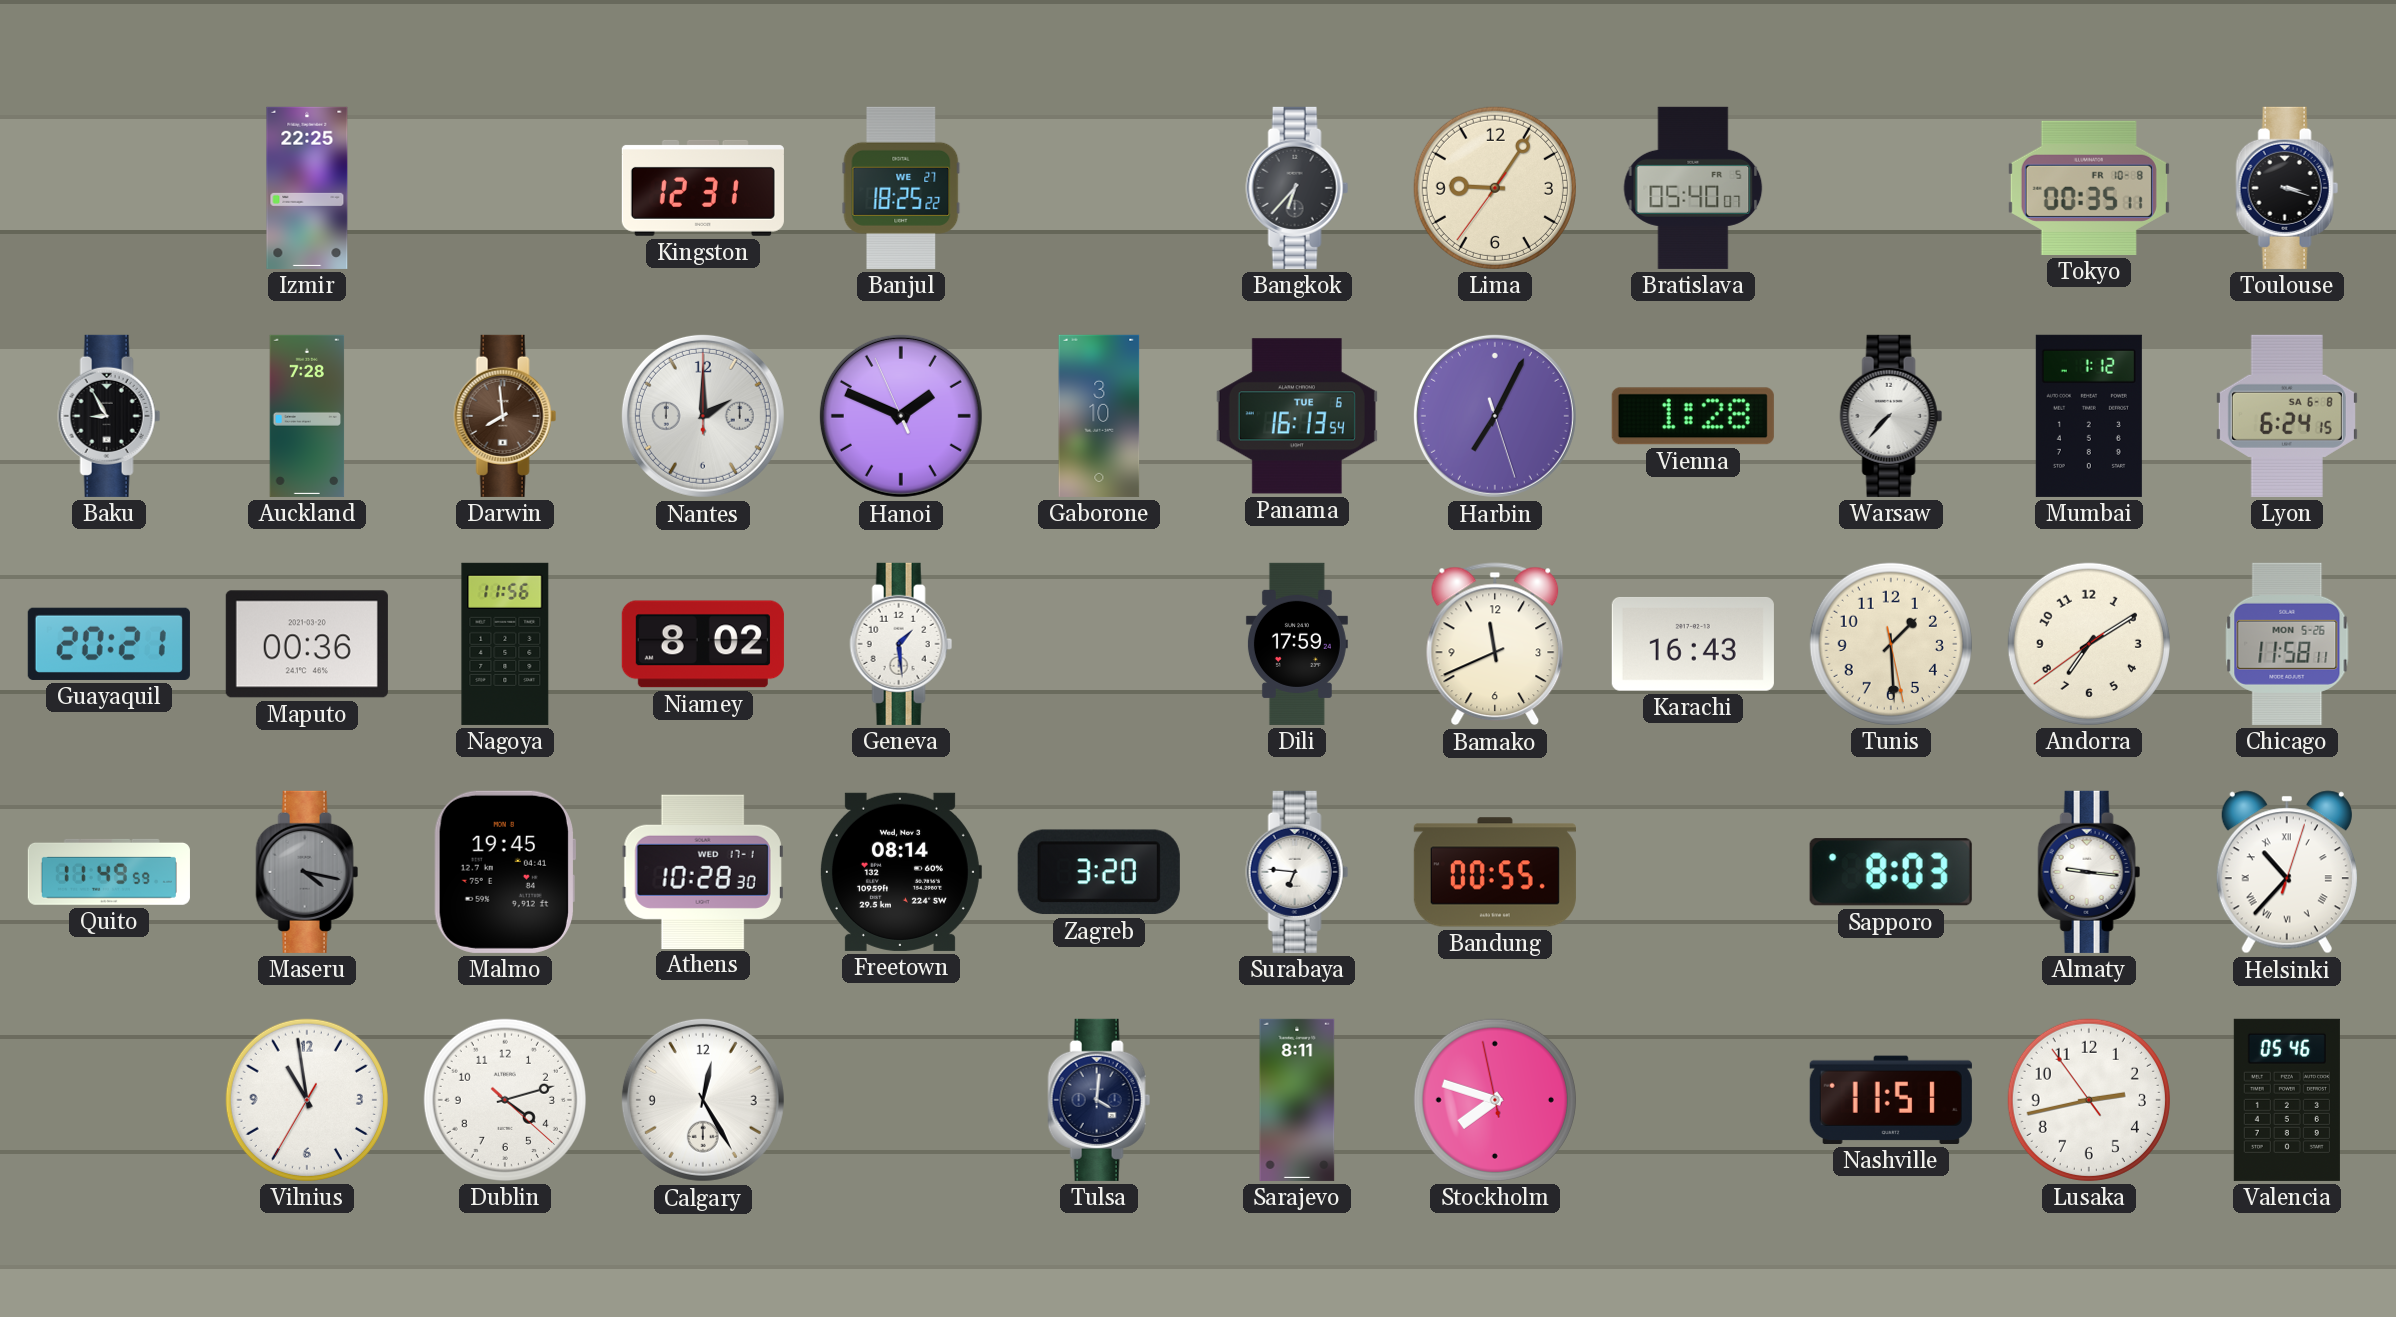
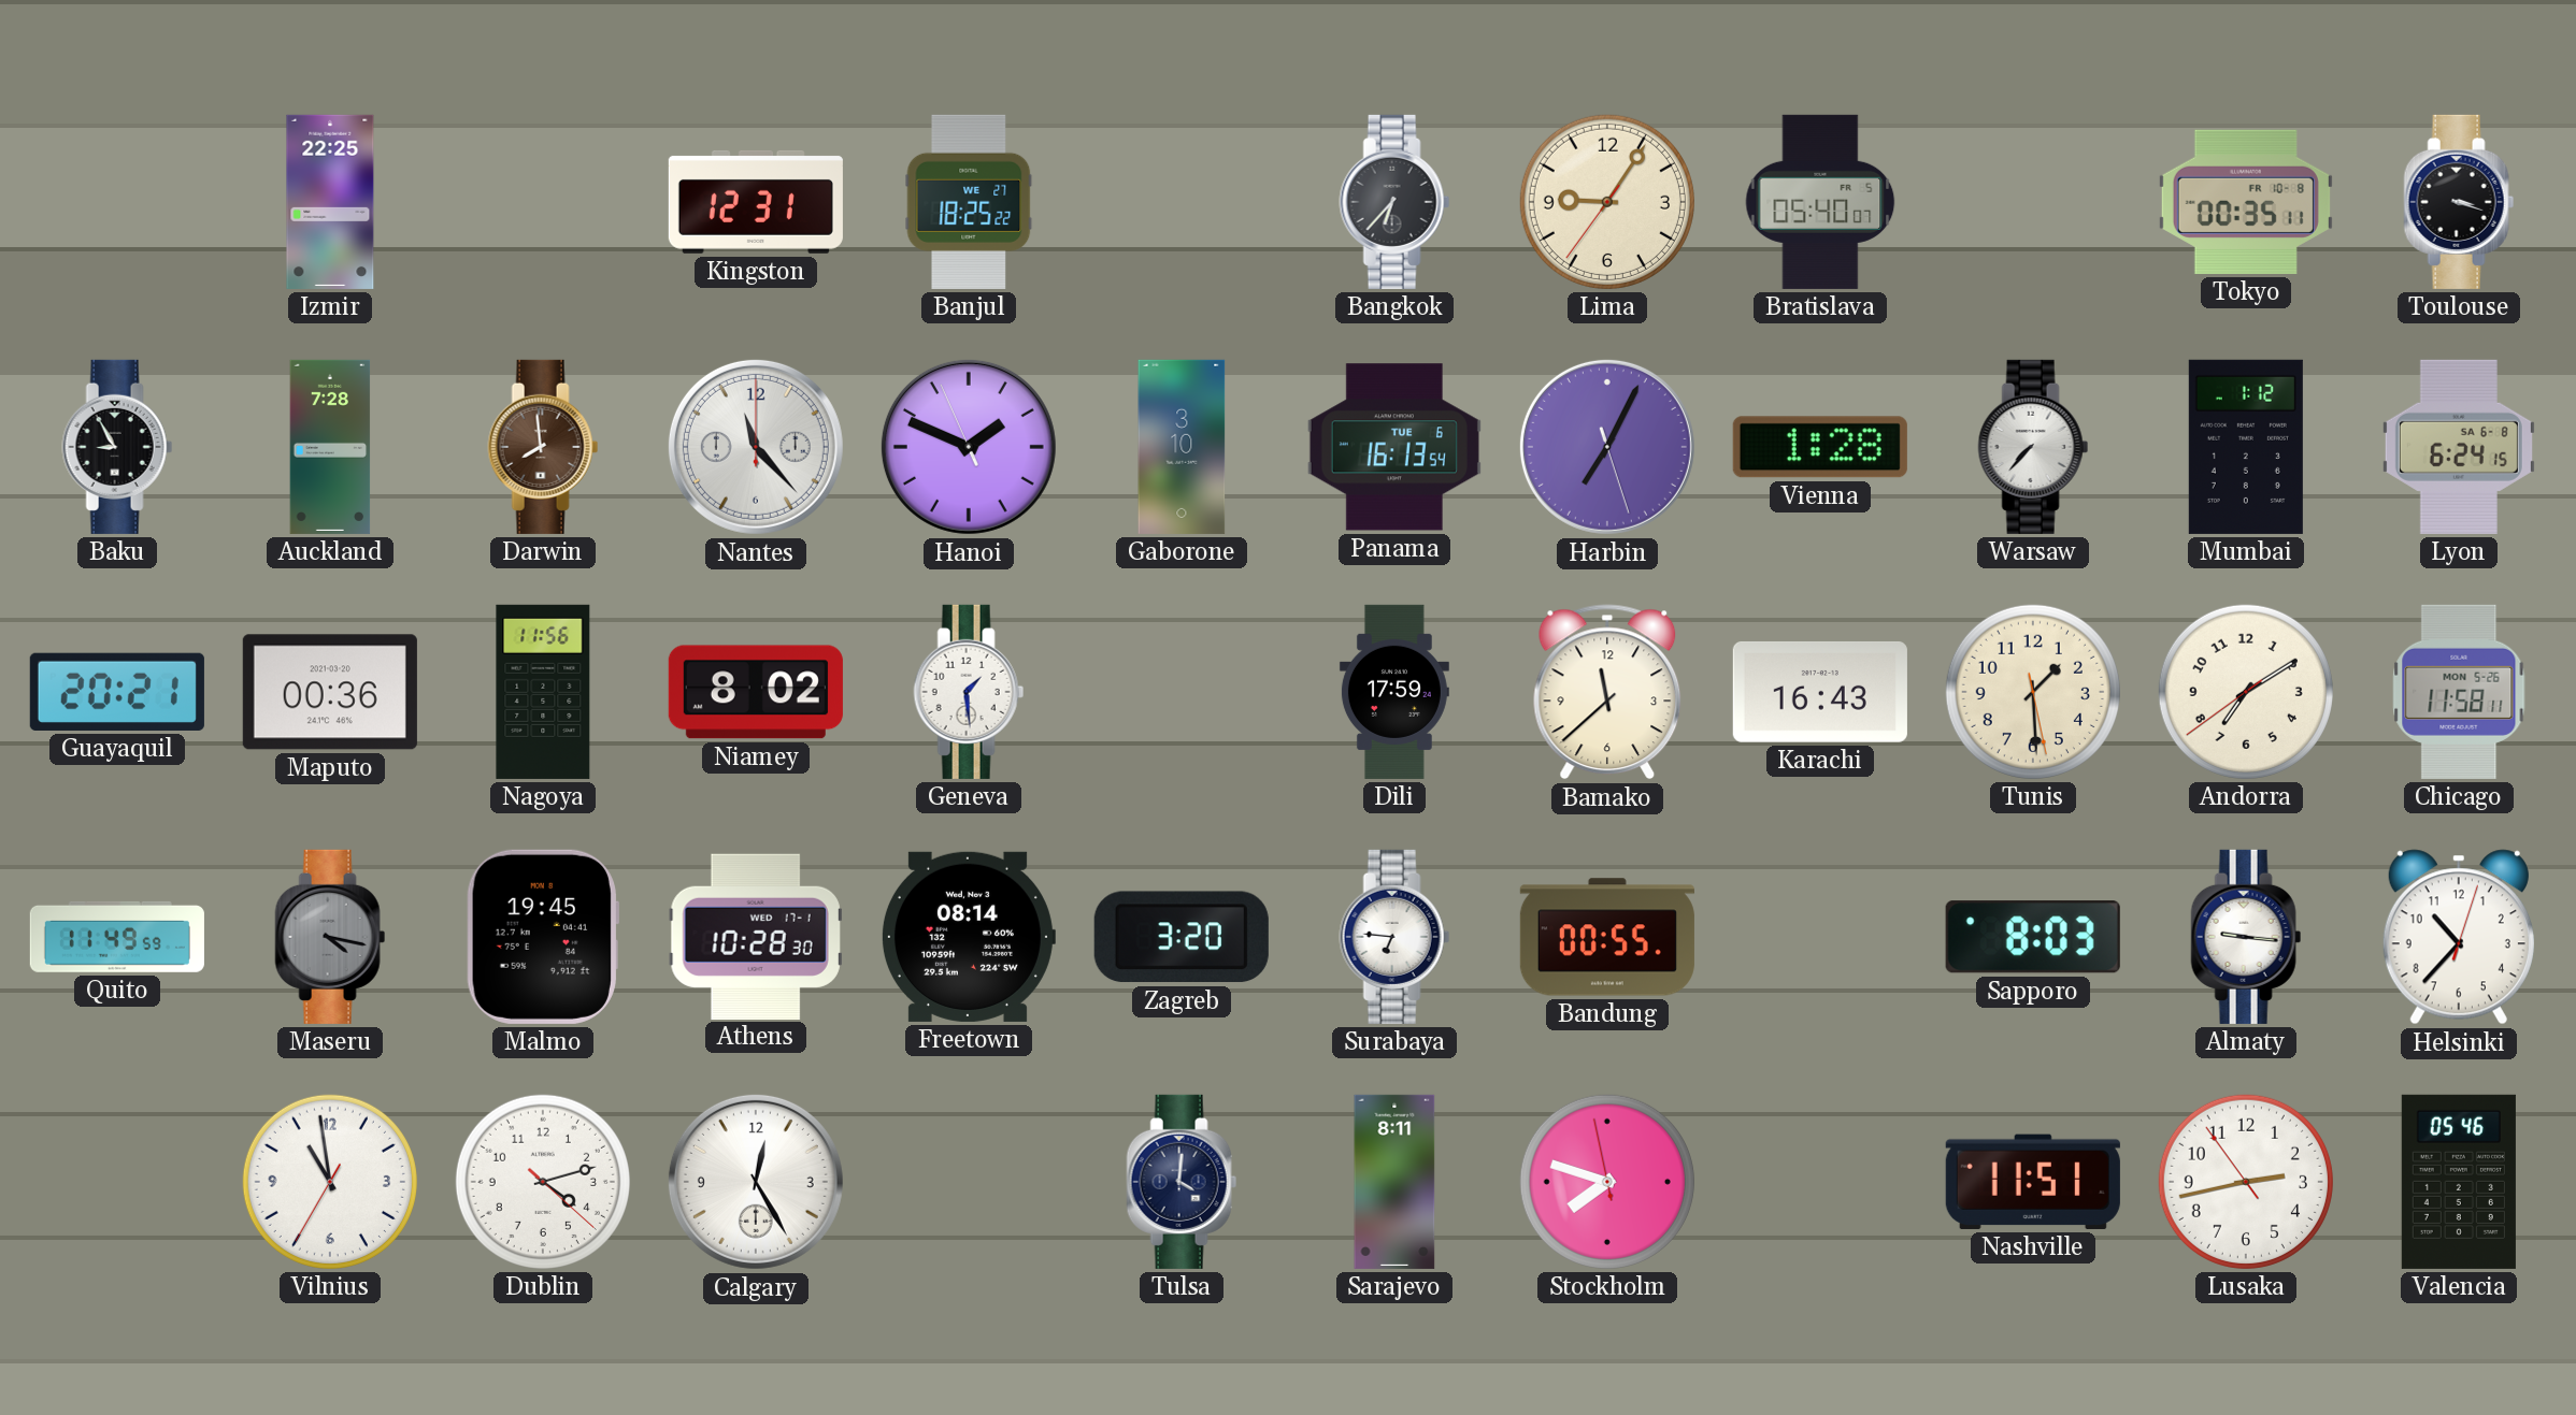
Nantes: 2:00 -> 11:23
Bamako: 11:41 -> 11:38
Helsinki numerals: Roman -> Arabic
